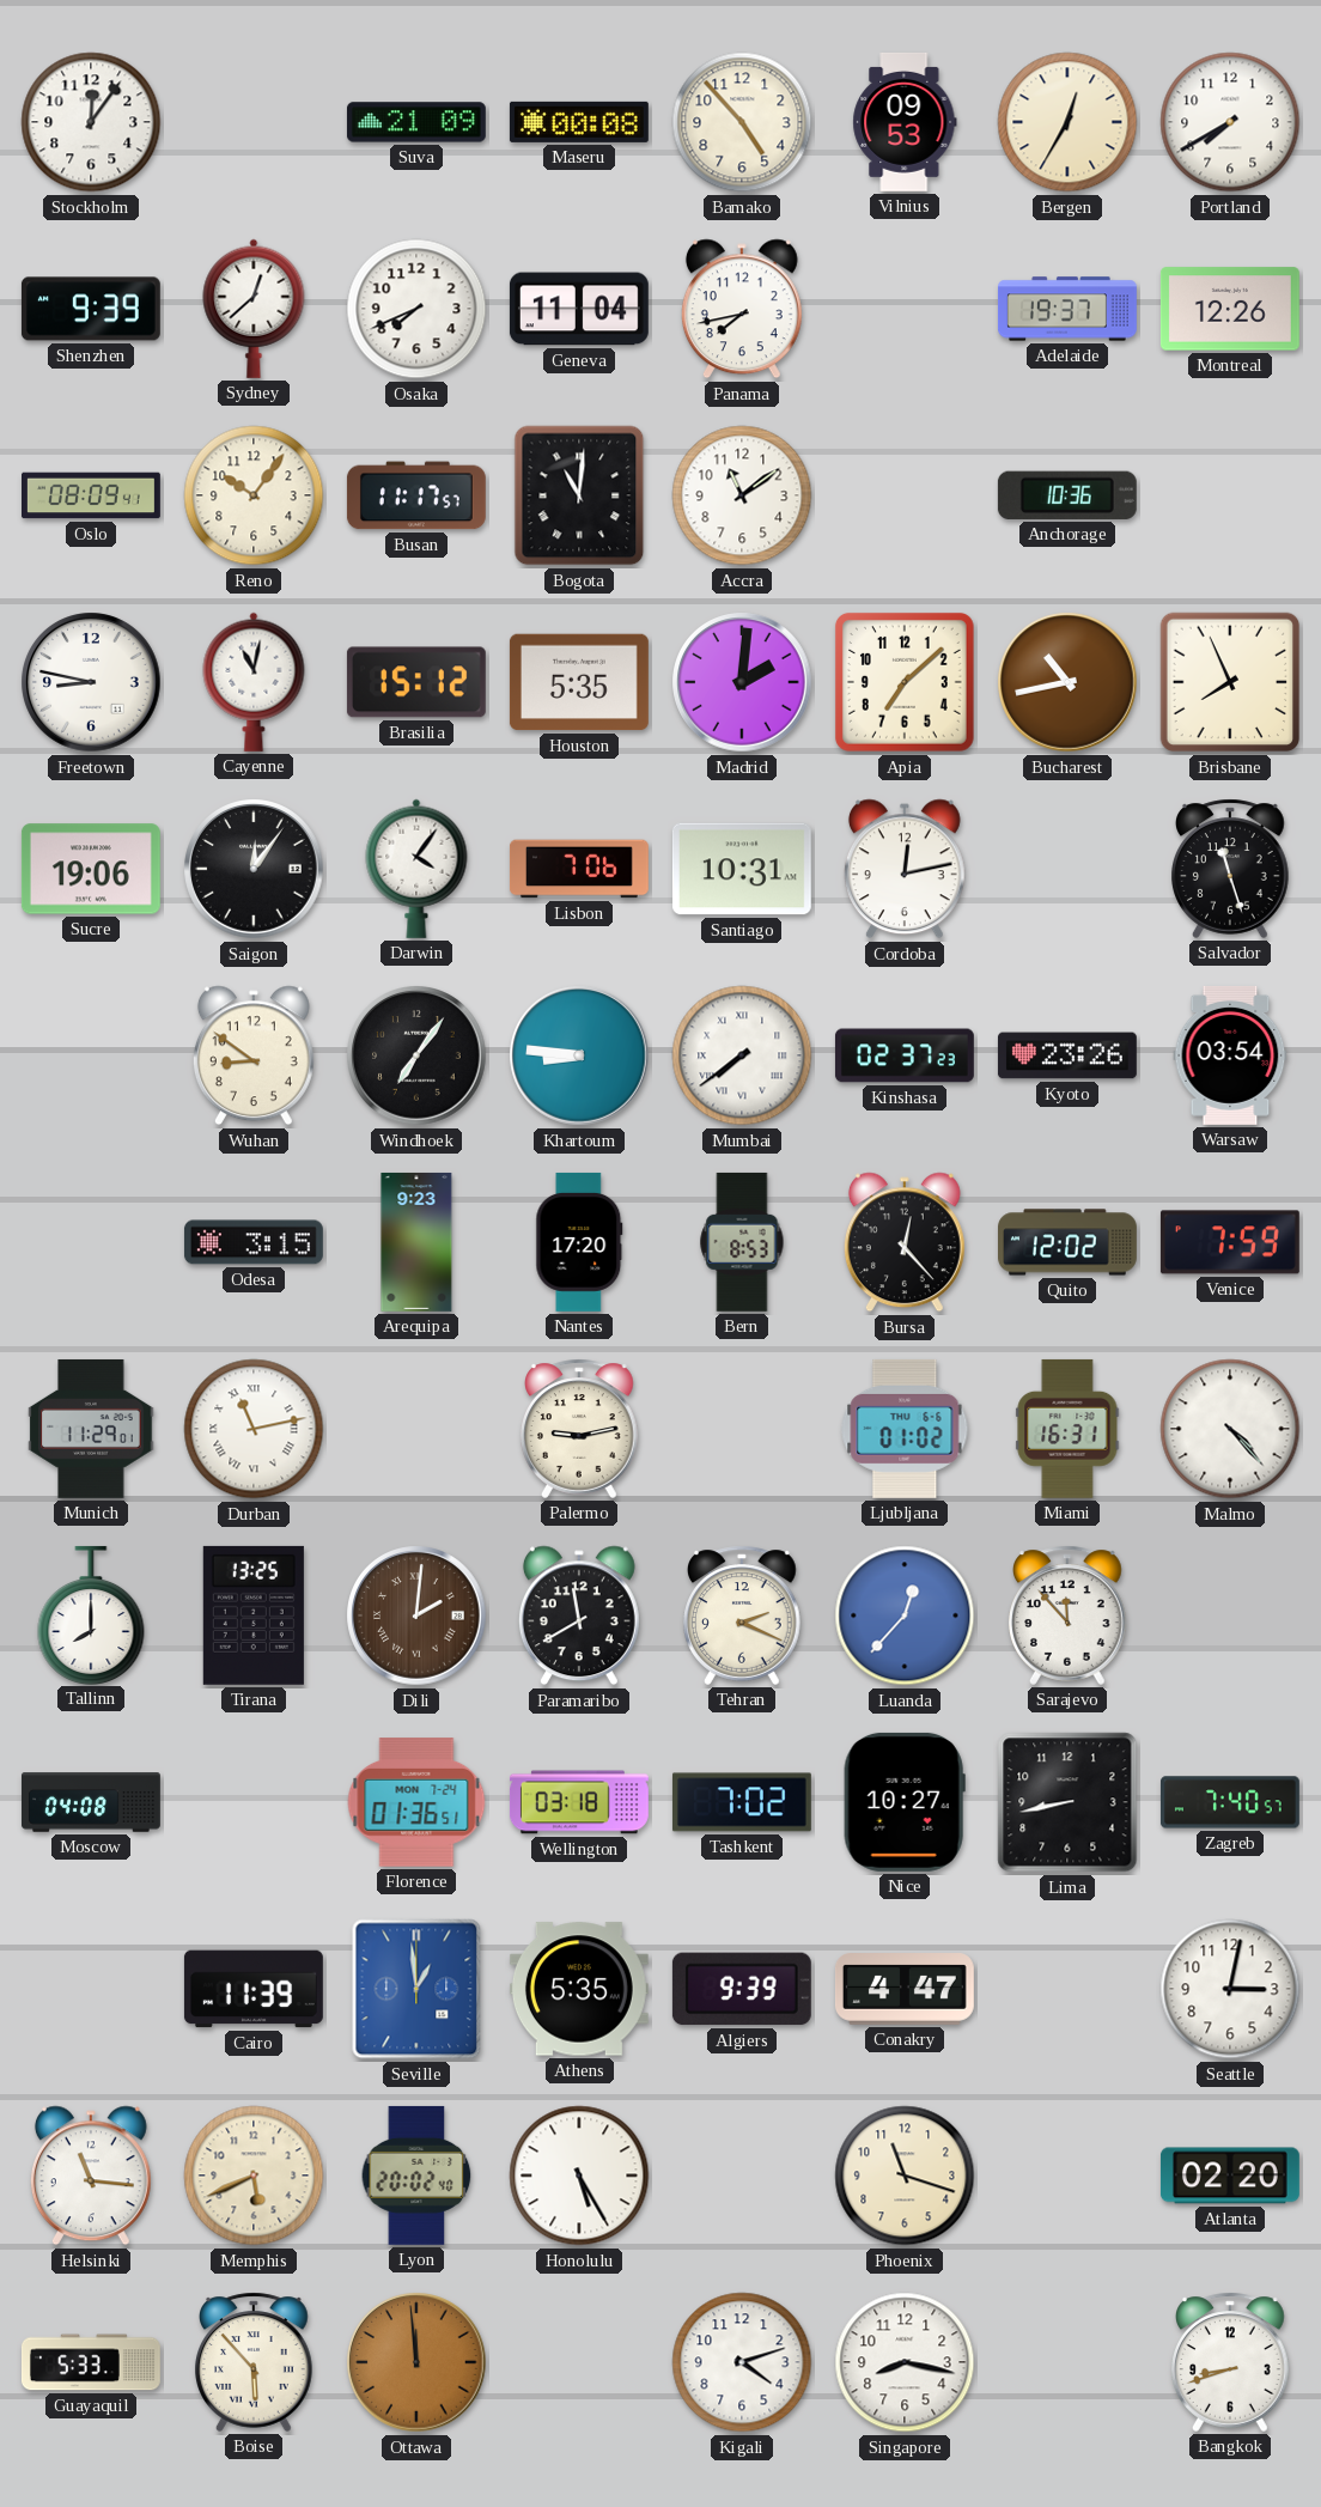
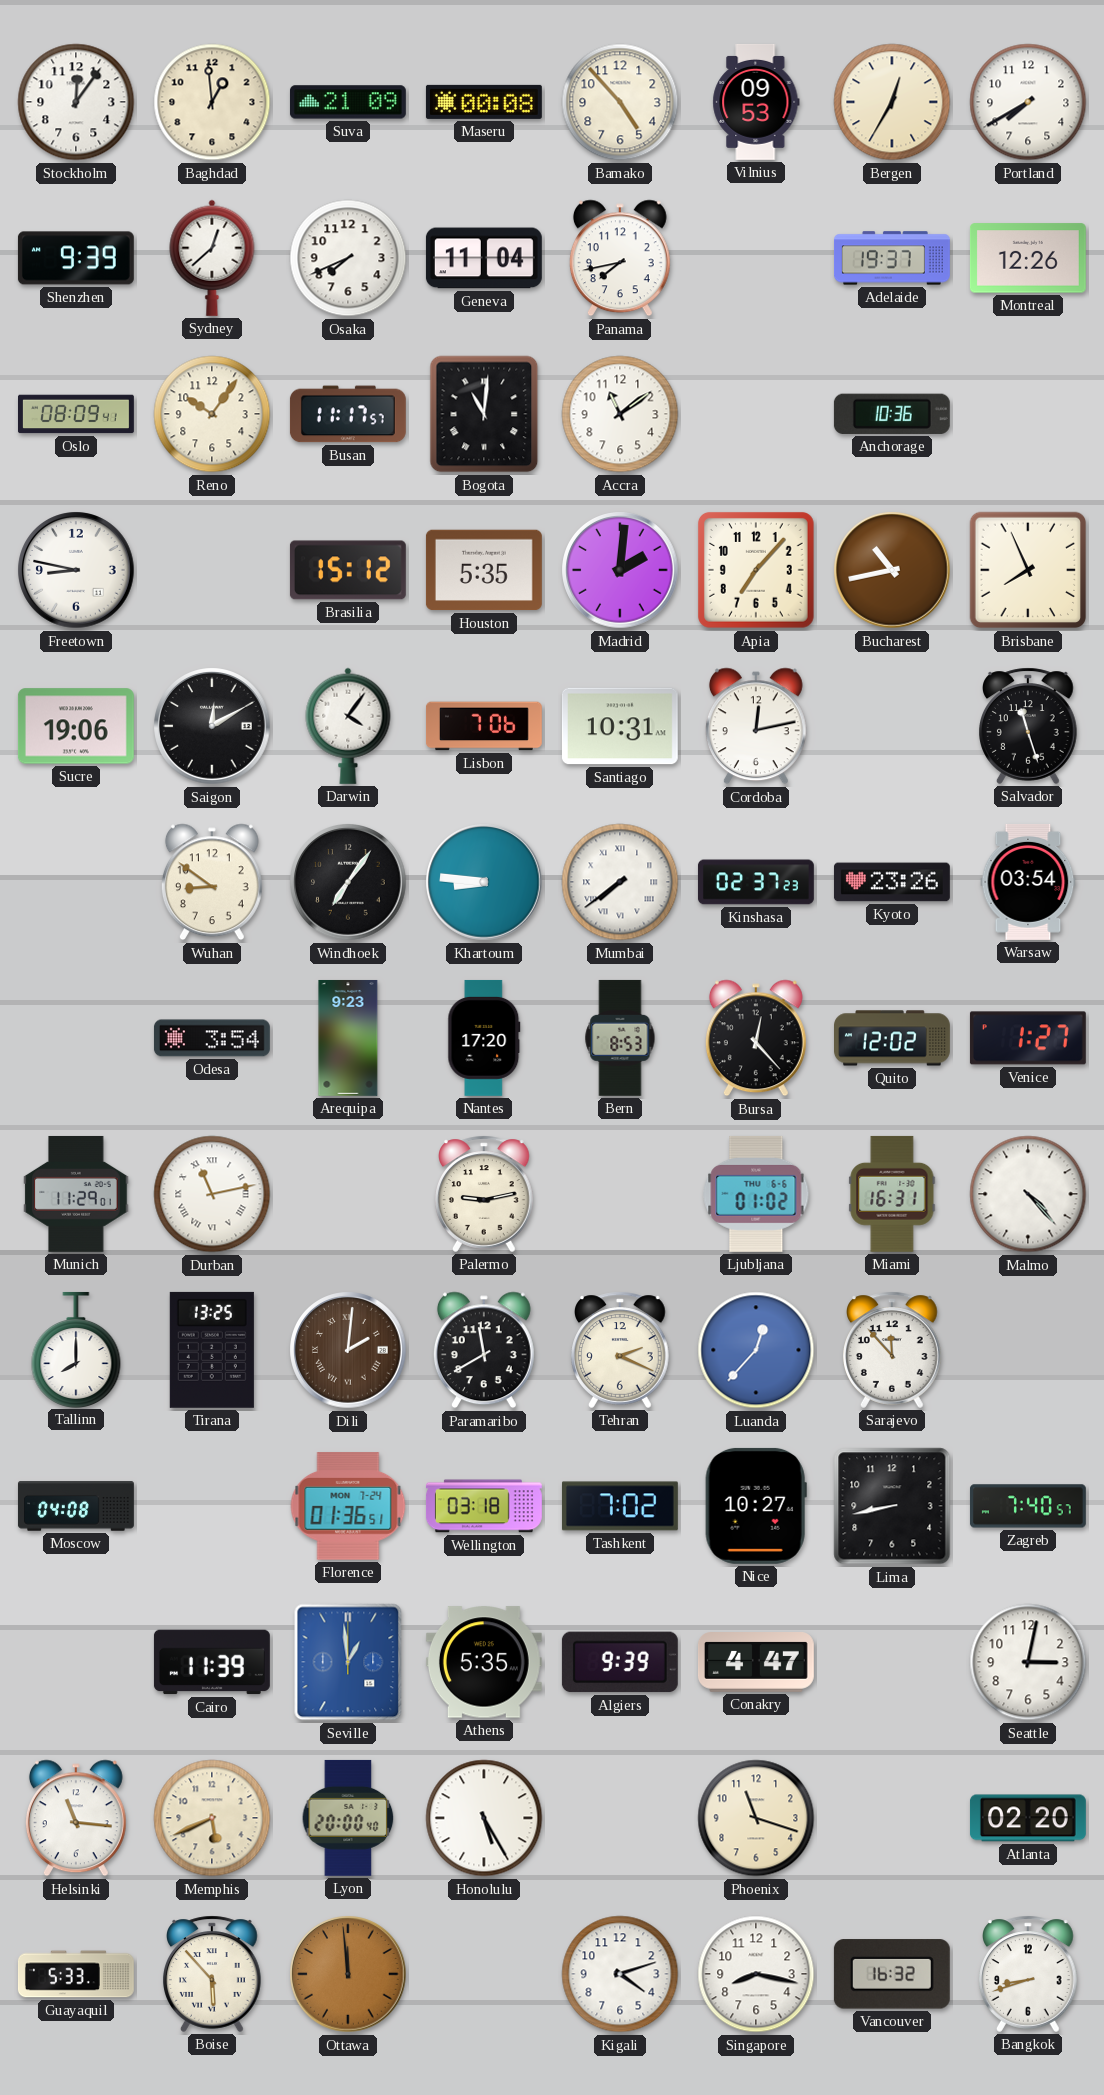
Baghdad: none -> 12:59
Cayenne: 11:02 -> none
Apia: 7:08 -> 7:07
Saigon: 12:06 -> 12:10
Odesa: 3:15 -> 3:54
Venice: 7:59 -> 1:27
Lyon: 20:02 -> 20:00
Vancouver: none -> 16:32
